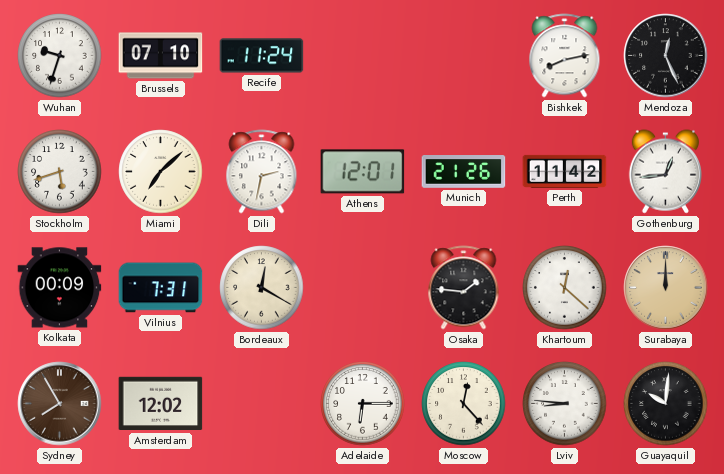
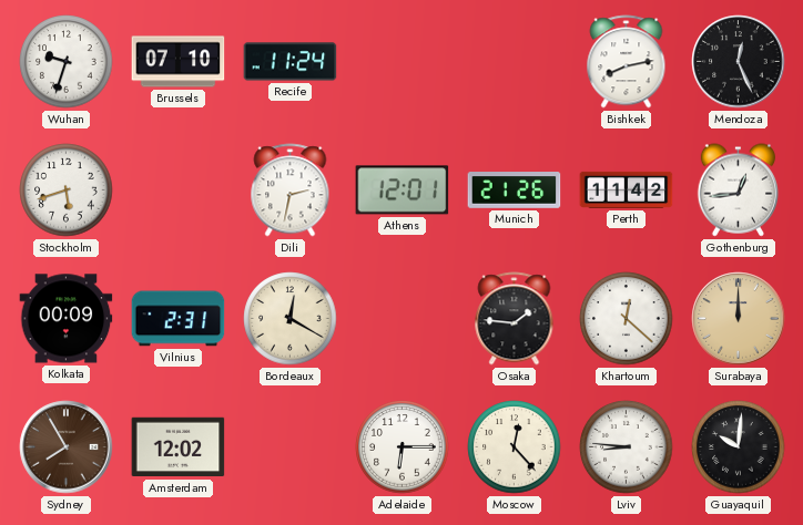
Miami: 7:08 -> none
Vilnius: 7:31 -> 2:31
